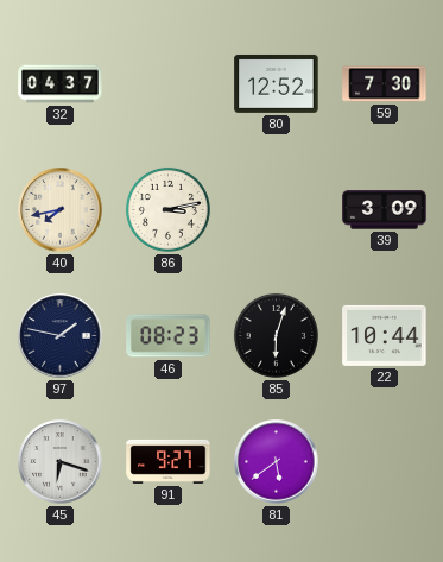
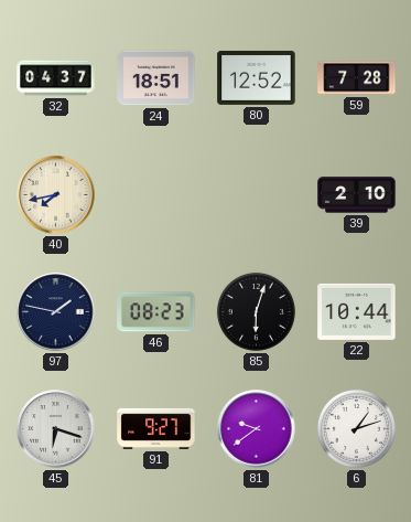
24: none -> 18:51
59: 7:30 -> 7:28
86: 3:13 -> none
39: 3:09 -> 2:10
81: 5:39 -> 9:39
6: none -> 1:12
